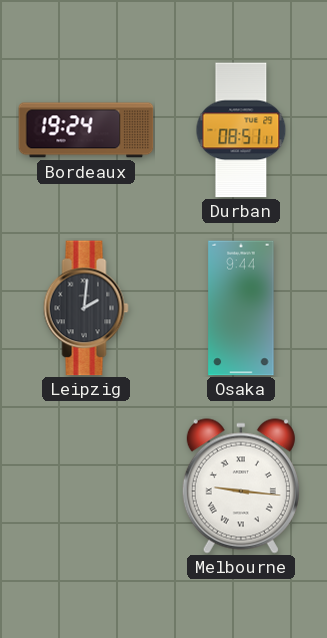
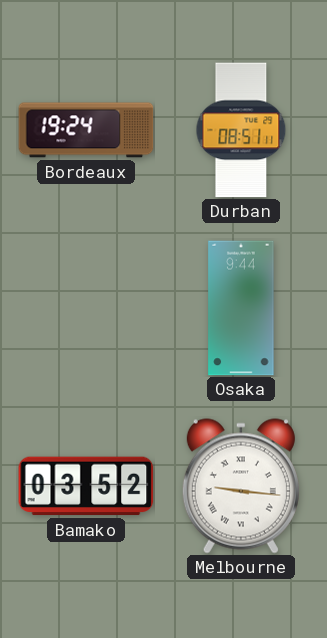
Leipzig: 2:01 -> none
Bamako: none -> 03:52
